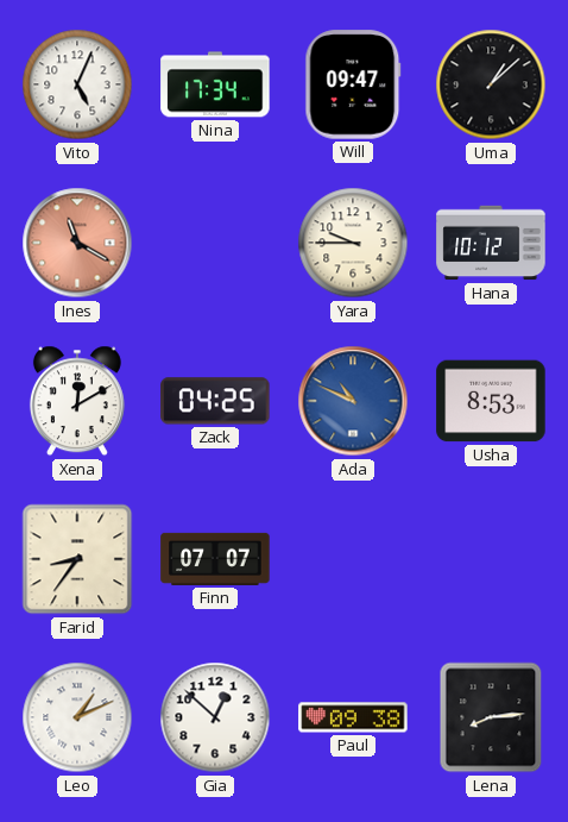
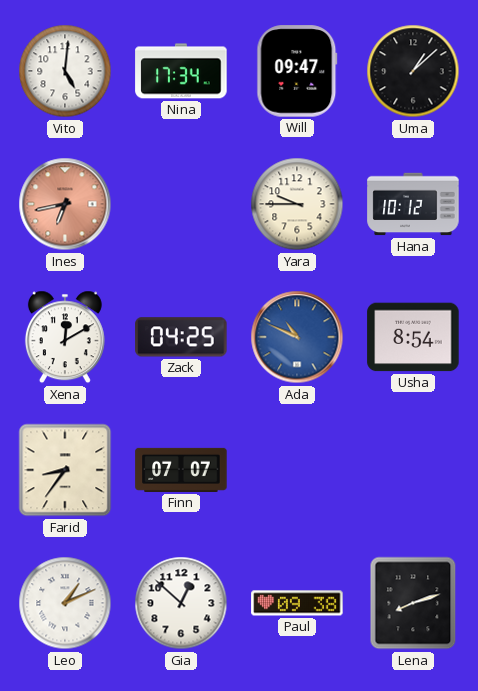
Vito: 5:04 -> 5:01
Ines: 11:20 -> 6:43
Usha: 8:53 -> 8:54
Lena: 8:14 -> 8:12
